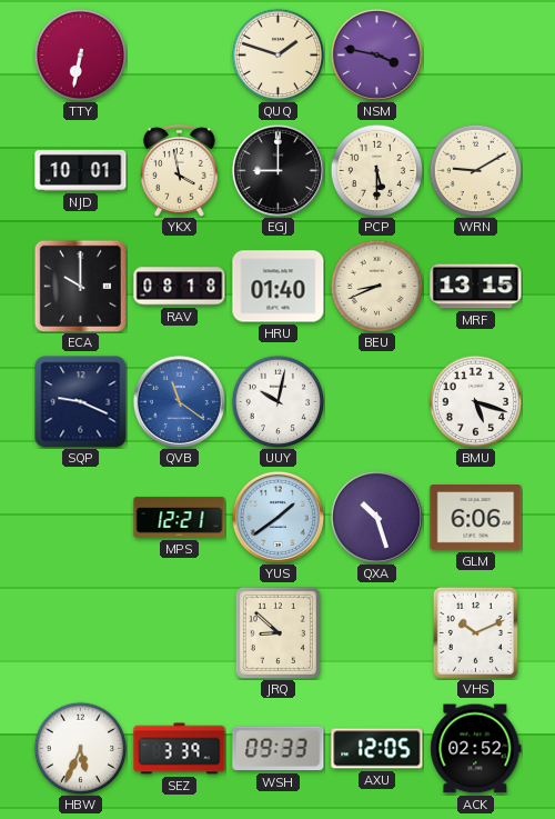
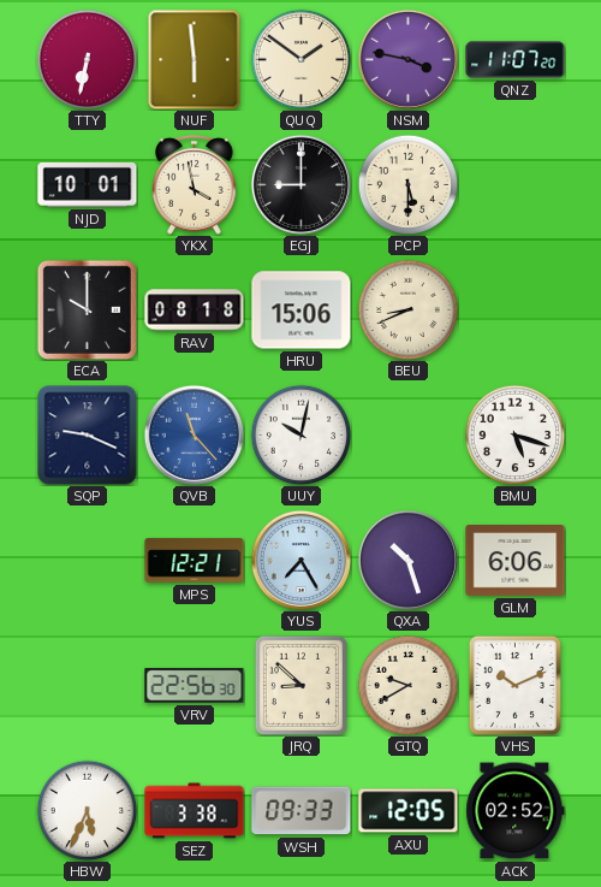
NUF: none -> 5:59
QUQ: 1:48 -> 1:51
QNZ: none -> 11:07
WRN: 9:10 -> none
HRU: 01:40 -> 15:06
MRF: 13:15 -> none
QVB: 11:21 -> 11:23
YUS: 1:39 -> 7:25
VRV: none -> 22:56
GTQ: none -> 9:40
SEZ: 3:39 -> 3:38
